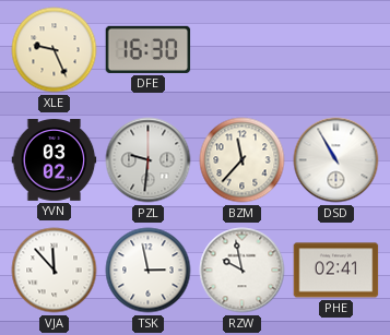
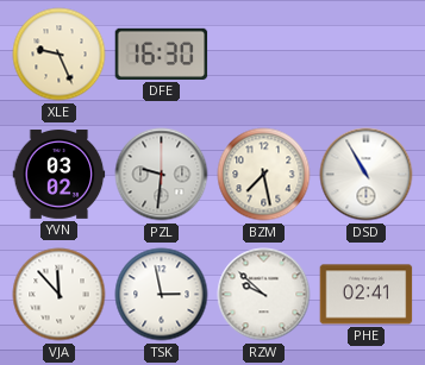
BZM: 11:37 -> 7:28
RZW: 9:58 -> 9:52
